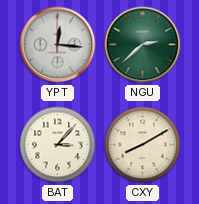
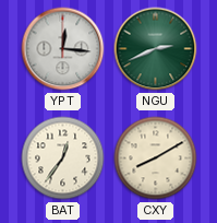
NGU: 2:38 -> 2:41
BAT: 3:07 -> 12:36
